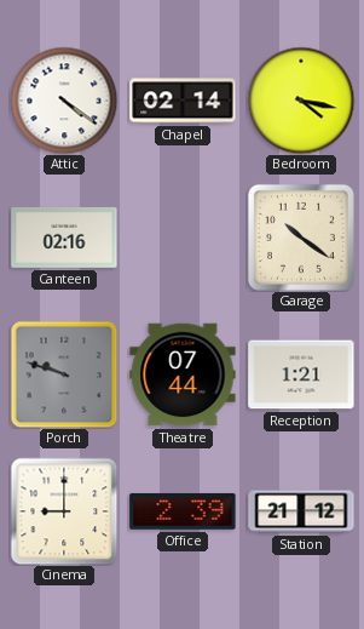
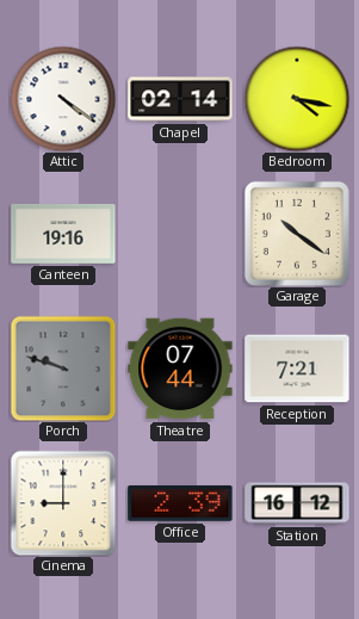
Canteen: 02:16 -> 19:16
Reception: 1:21 -> 7:21
Station: 21:12 -> 16:12
